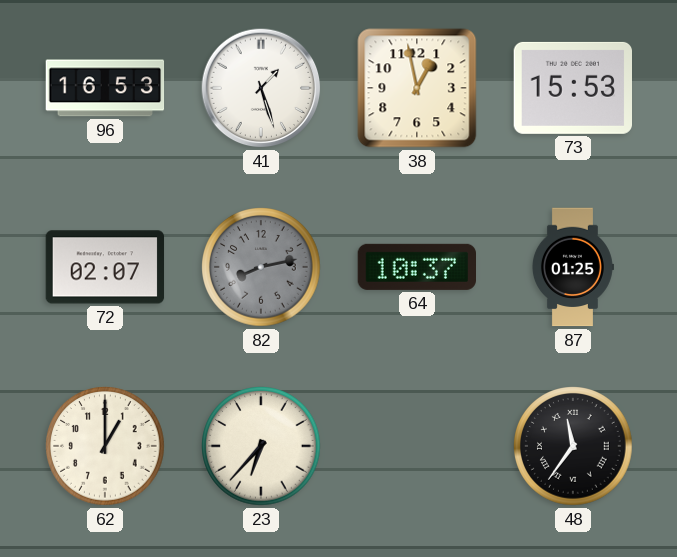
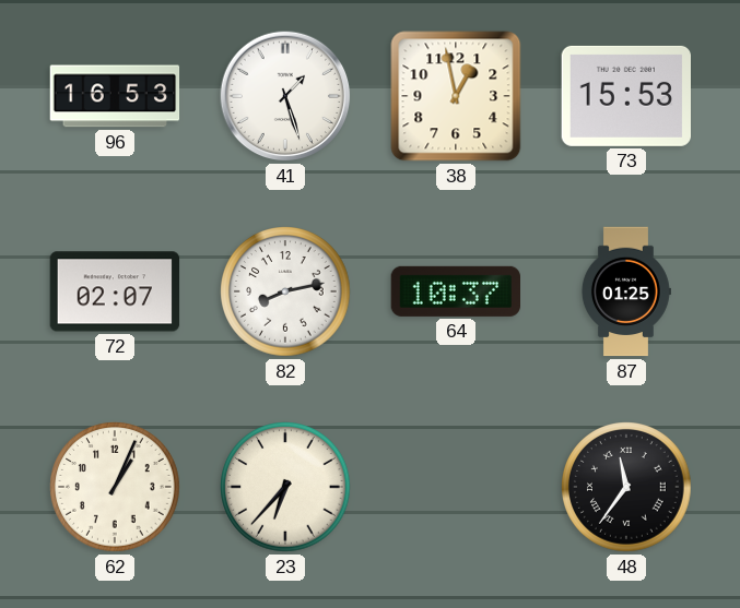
82 dial: grey -> white
62: 1:00 -> 1:04
